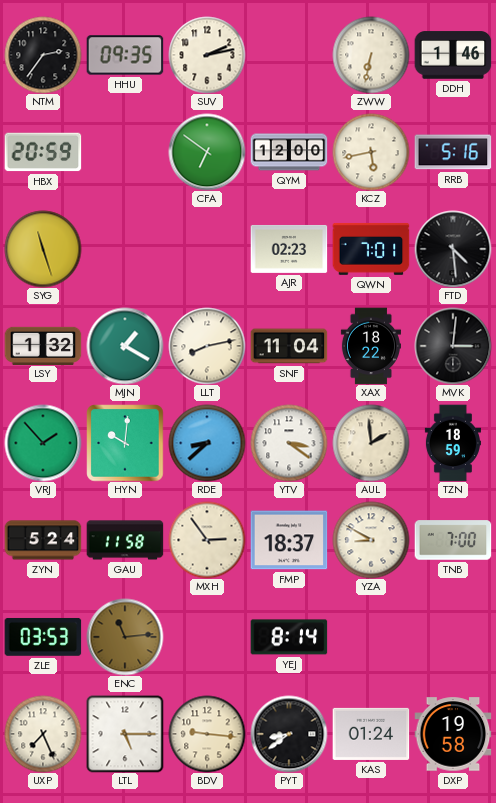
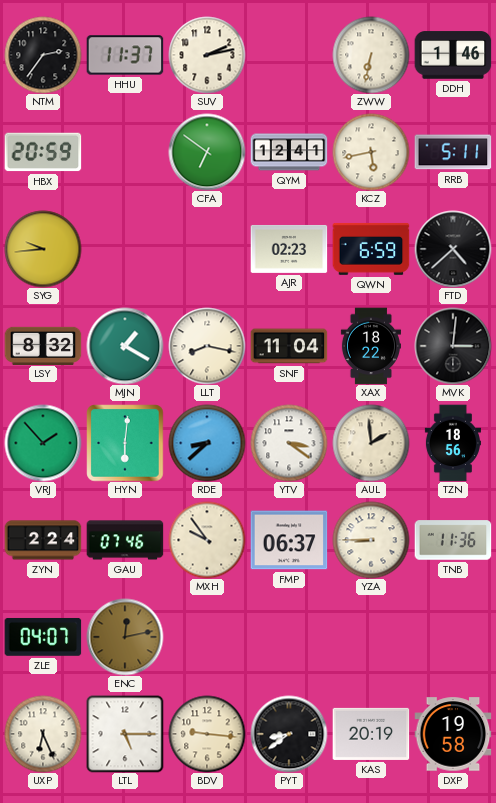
HHU: 09:35 -> 11:37
QYM: 12:00 -> 12:41
RRB: 5:16 -> 5:11
SYG: 11:27 -> 9:44
QWN: 7:01 -> 6:59
FTD: 4:29 -> 4:38
LSY: 1:32 -> 8:32
LLT: 8:13 -> 8:17
HYN: 10:01 -> 6:01
TZN: 18:59 -> 18:56
ZYN: 5:24 -> 2:24
GAU: 11:58 -> 07:46
MXH: 2:54 -> 9:54
FMP: 18:37 -> 06:37
YZA: 8:50 -> 8:45
TNB: 7:00 -> 11:36
ZLE: 03:53 -> 04:07
ENC: 11:14 -> 12:13
YEJ: 8:14 -> none
UXP: 7:26 -> 6:26
KAS: 01:24 -> 20:19
